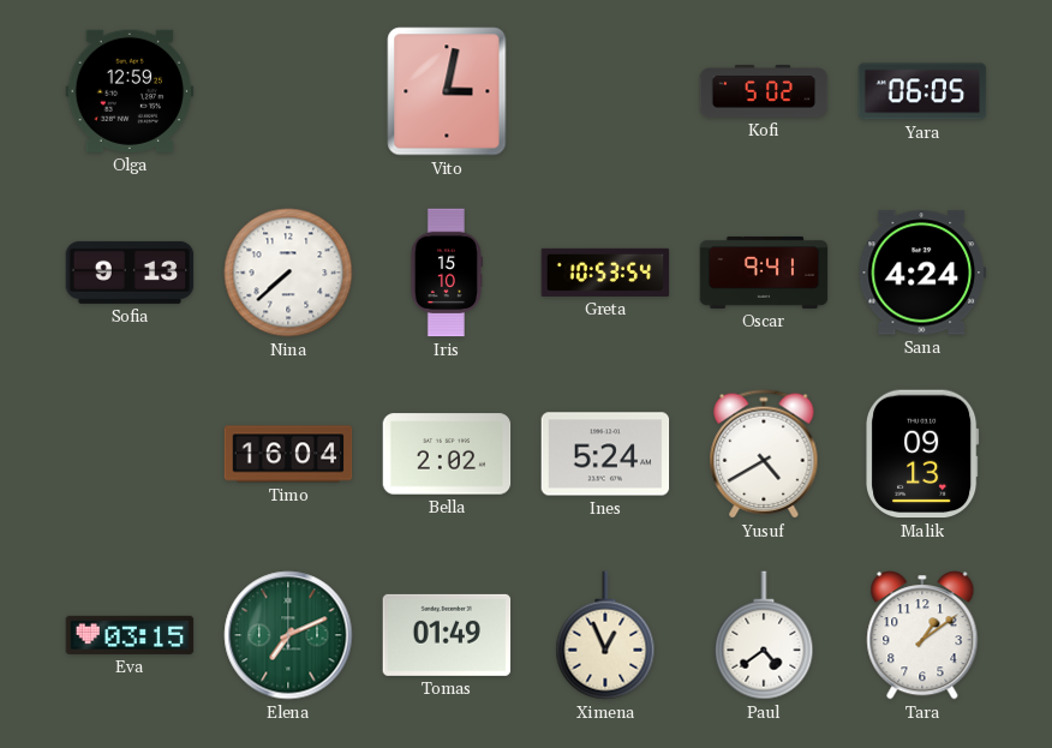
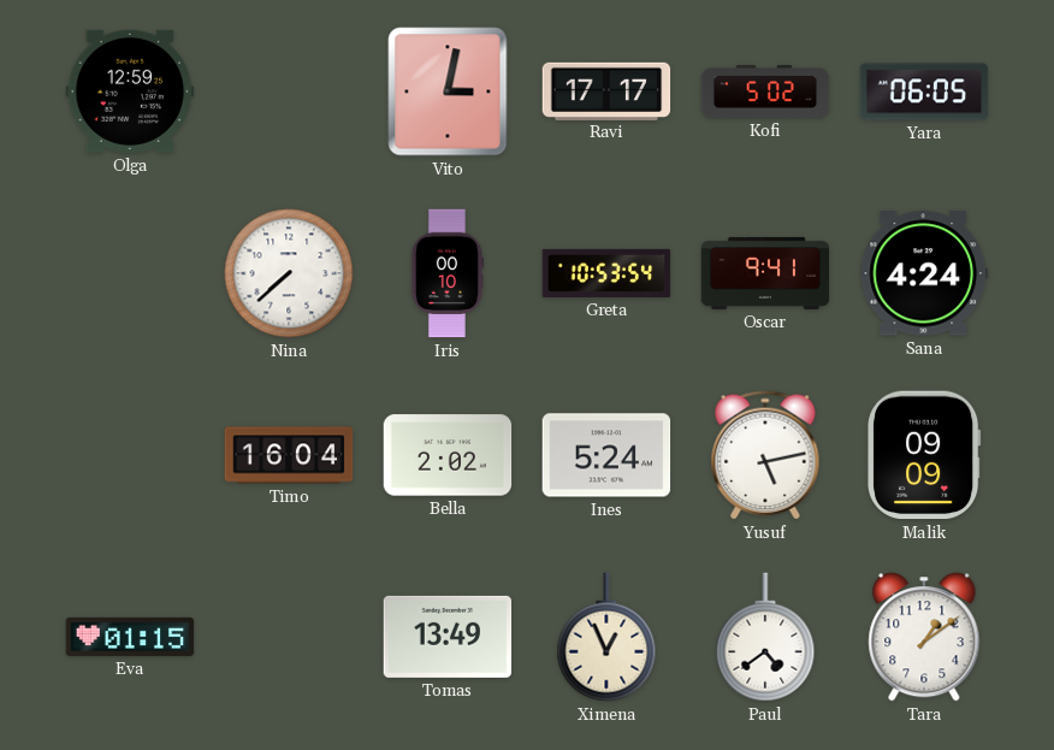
Ravi: none -> 17:17
Sofia: 9:13 -> none
Iris: 15:10 -> 00:10
Yusuf: 4:40 -> 5:13
Malik: 09:13 -> 09:09
Eva: 03:15 -> 01:15
Elena: 7:11 -> none
Tomas: 01:49 -> 13:49
